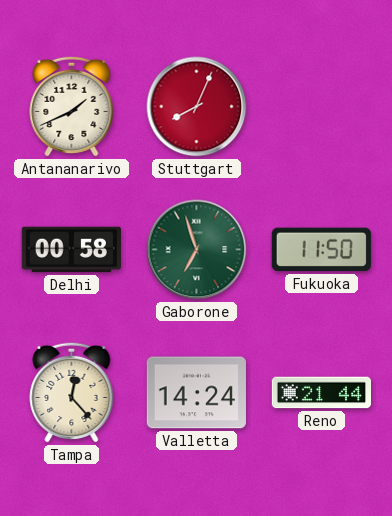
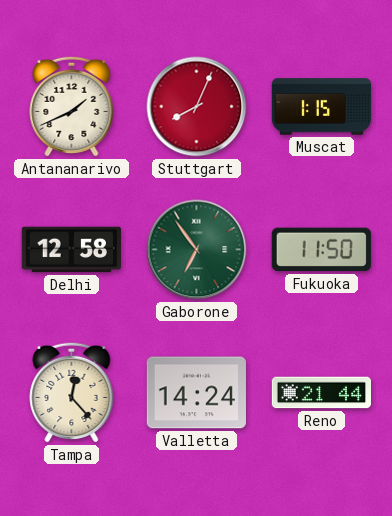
Muscat: none -> 1:15
Delhi: 00:58 -> 12:58
Gaborone: 6:57 -> 6:54
